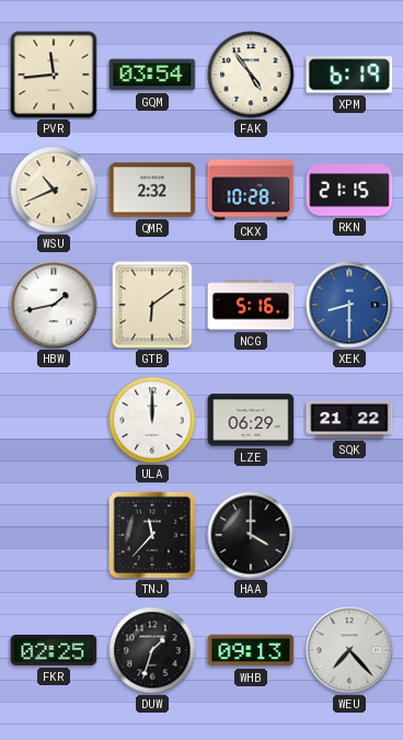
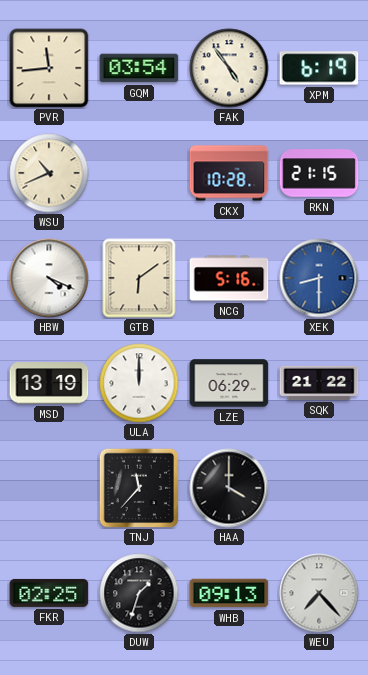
QMR: 2:32 -> none
HBW: 1:43 -> 4:19
MSD: none -> 13:19
